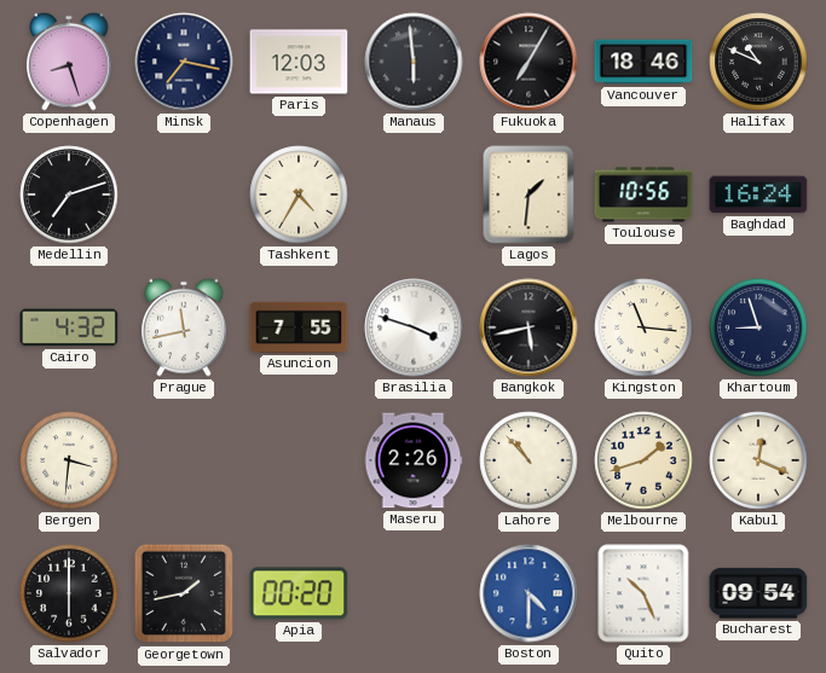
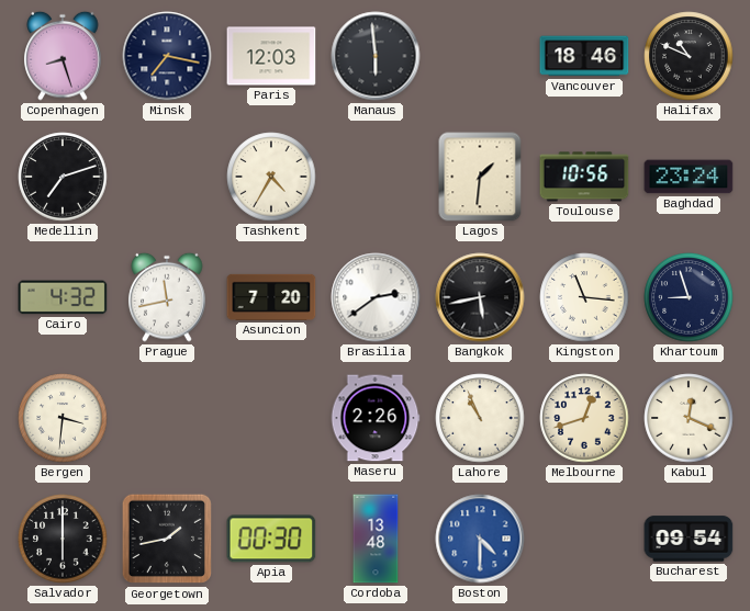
Fukuoka: 7:05 -> none
Baghdad: 16:24 -> 23:24
Asuncion: 7:55 -> 7:20
Brasilia: 3:48 -> 2:39
Lahore: 10:53 -> 10:56
Melbourne: 1:42 -> 12:42
Apia: 00:20 -> 00:30
Cordoba: none -> 13:48
Quito: 10:26 -> none
